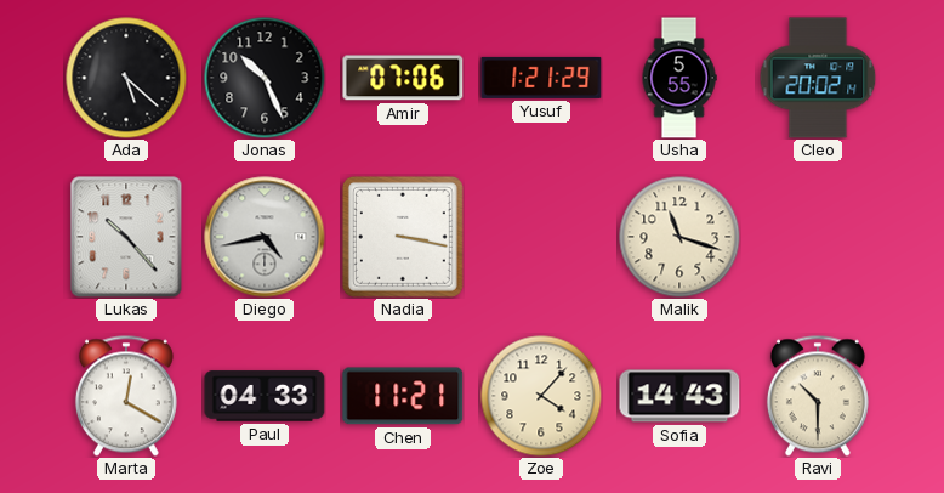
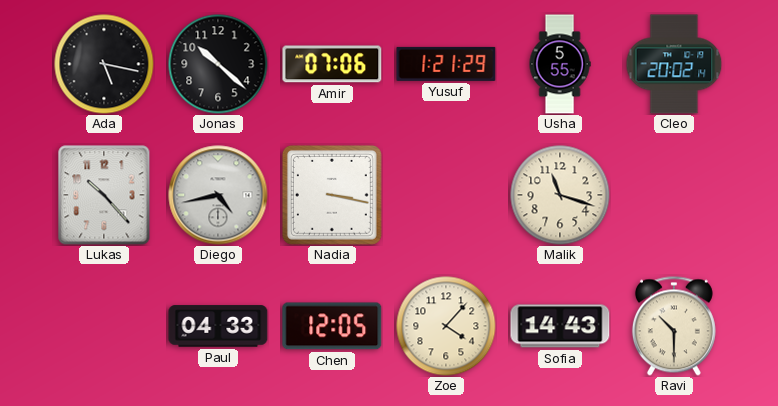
Ada: 5:22 -> 5:17
Jonas: 10:26 -> 10:22
Marta: 12:20 -> none
Chen: 11:21 -> 12:05
